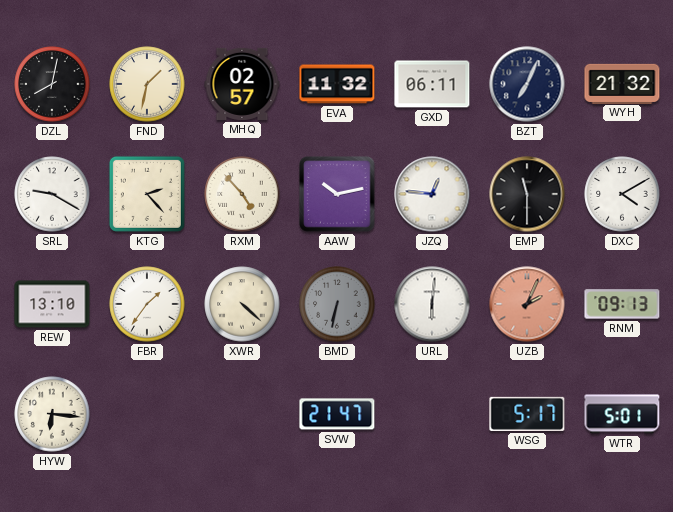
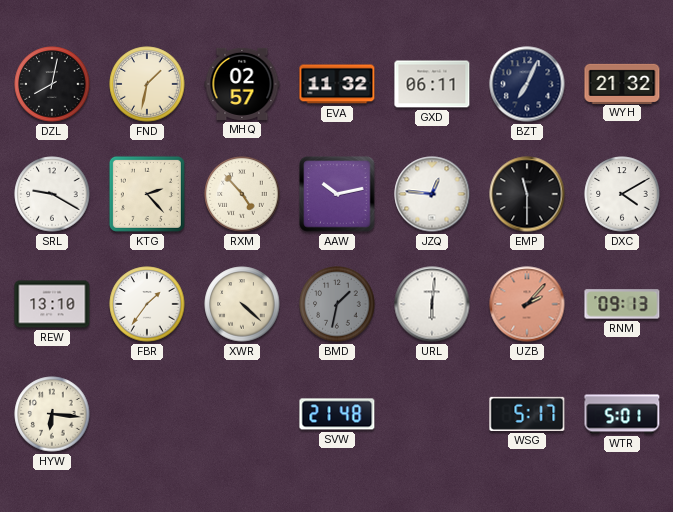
BMD: 6:32 -> 1:32
UZB: 2:04 -> 2:07
SVW: 21:47 -> 21:48
